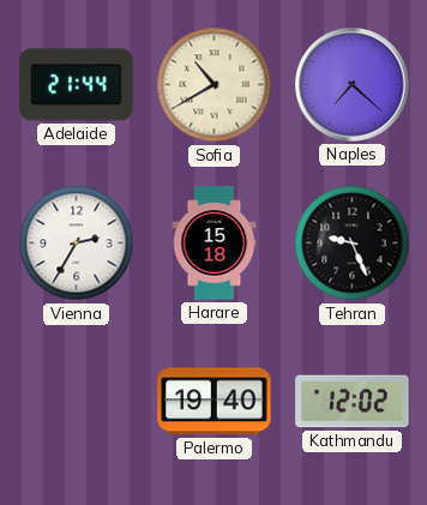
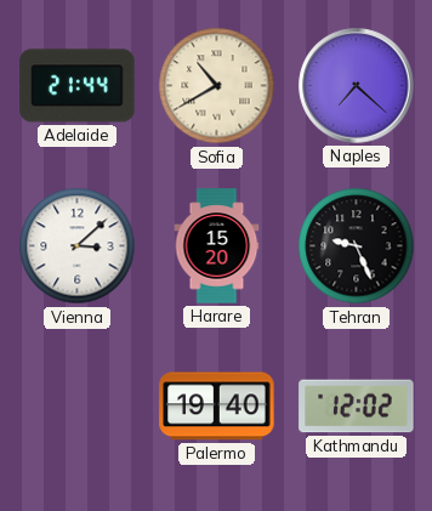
Vienna: 2:35 -> 3:08
Harare: 15:18 -> 15:20
